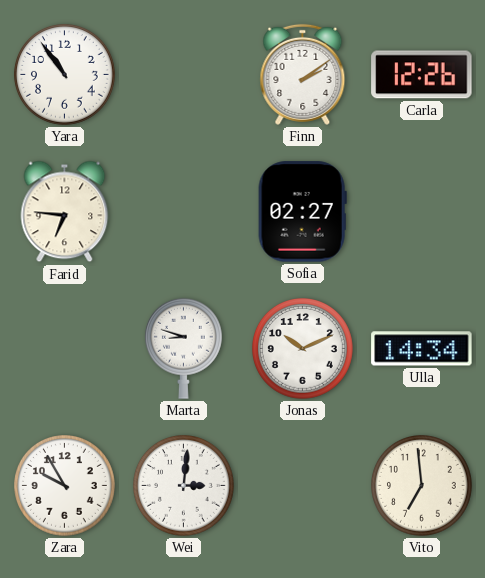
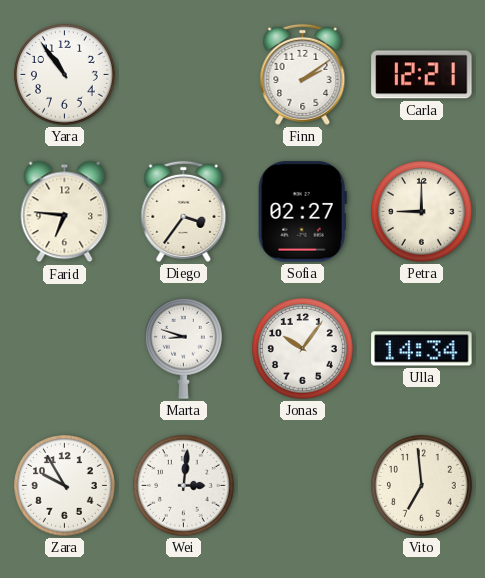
Carla: 12:26 -> 12:21
Diego: none -> 3:36
Petra: none -> 9:00
Jonas: 10:11 -> 10:06
